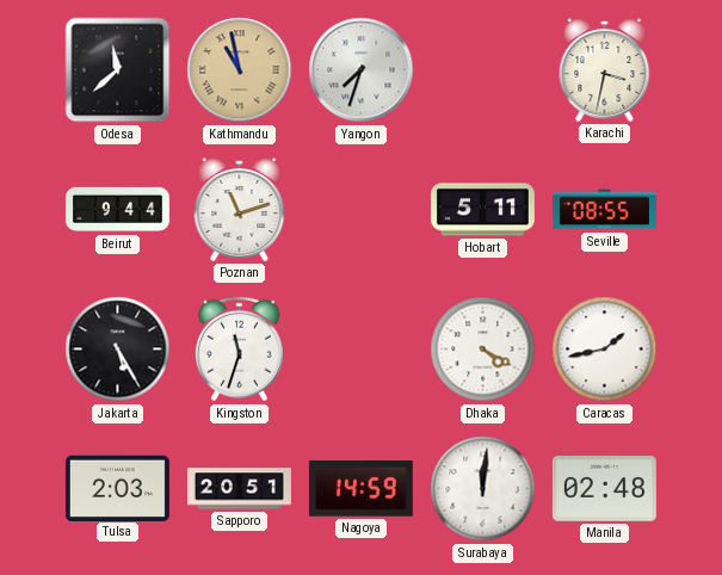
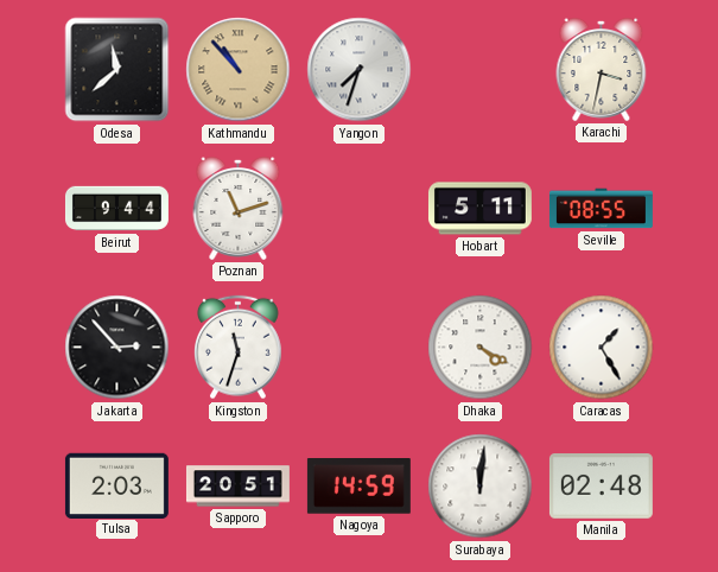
Kathmandu: 10:58 -> 10:53
Jakarta: 5:25 -> 2:53
Caracas: 1:43 -> 1:25
